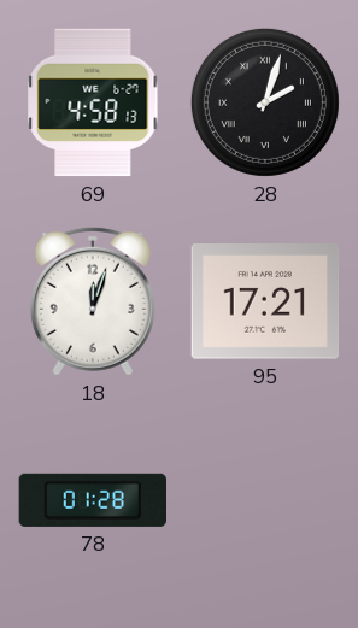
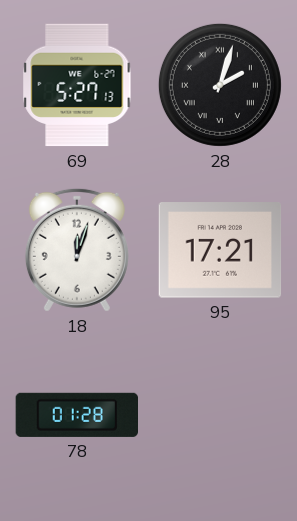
69: 4:58 -> 5:27
